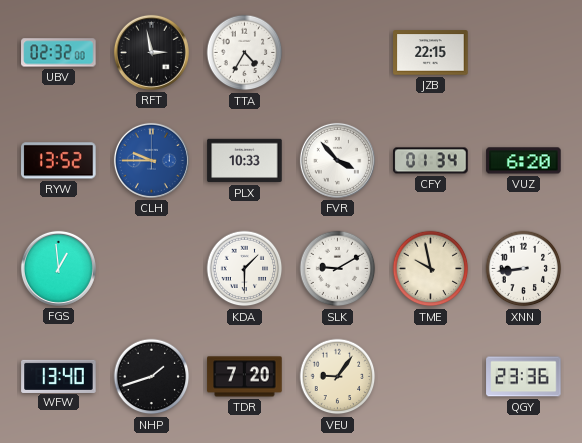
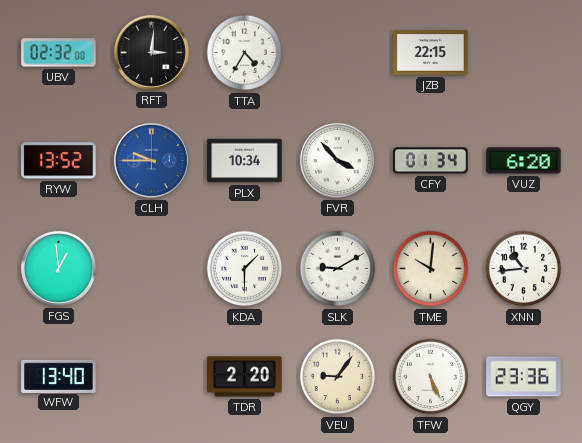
RFT: 2:58 -> 3:01
PLX: 10:33 -> 10:34
TME: 9:58 -> 10:01
XNN: 8:44 -> 10:44
NHP: 1:42 -> none
TDR: 7:20 -> 2:20
TFW: none -> 5:26
